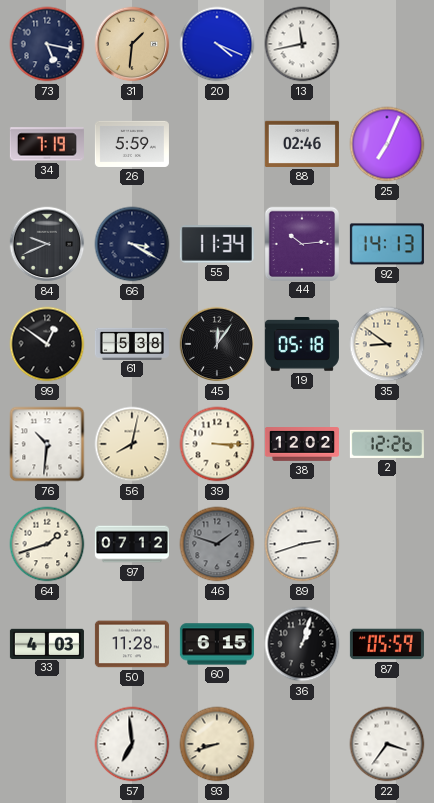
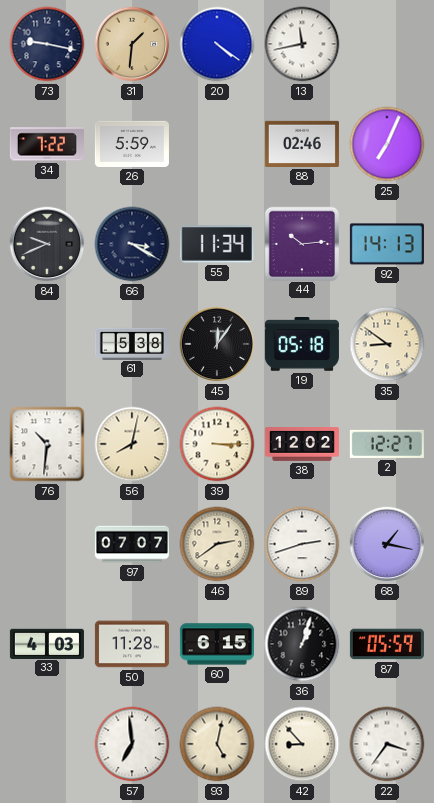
73: 5:17 -> 9:17
20: 4:19 -> 4:21
34: 7:19 -> 7:22
99: 12:51 -> none
2: 12:26 -> 12:27
64: 1:42 -> none
97: 07:12 -> 07:07
46: 1:48 -> 2:39
46 dial: grey -> cream
68: none -> 1:17
93: 8:42 -> 5:02
42: none -> 8:53
